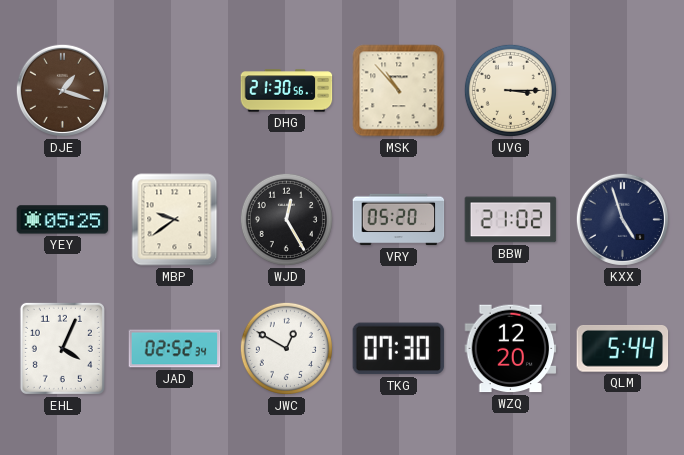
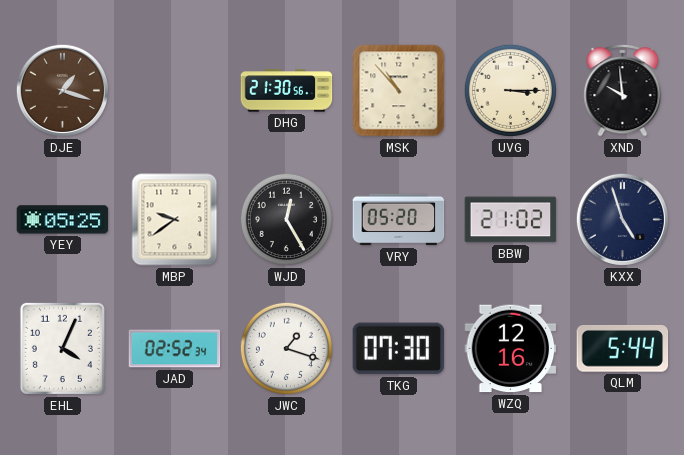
XND: none -> 9:59
JWC: 12:50 -> 1:18
WZQ: 12:20 -> 12:16
